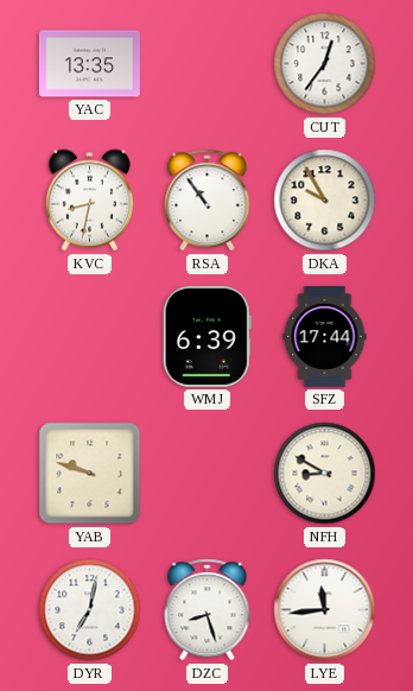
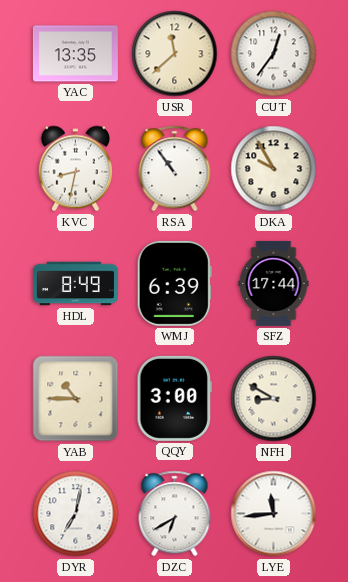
USR: none -> 11:38
HDL: none -> 8:49
YAB: 9:48 -> 10:45
QQY: none -> 3:00
DZC: 8:27 -> 6:40
